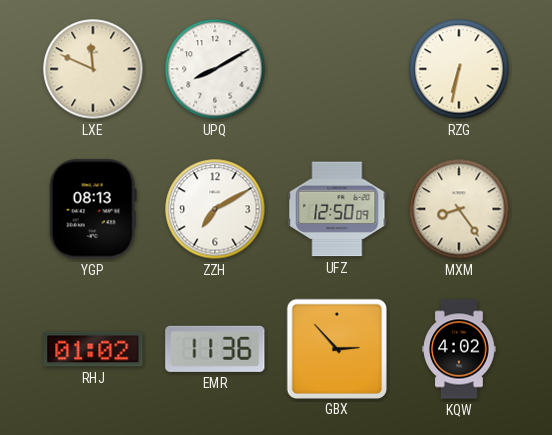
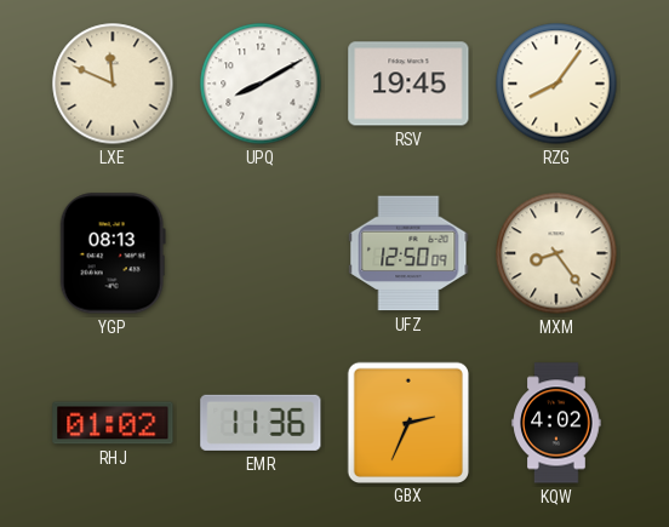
RSV: none -> 19:45
RZG: 6:32 -> 8:06
ZZH: 7:10 -> none
GBX: 2:53 -> 2:34
